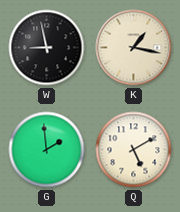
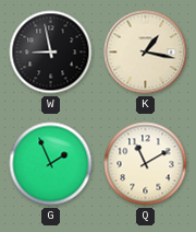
G: 1:59 -> 1:56
Q: 5:10 -> 11:10
